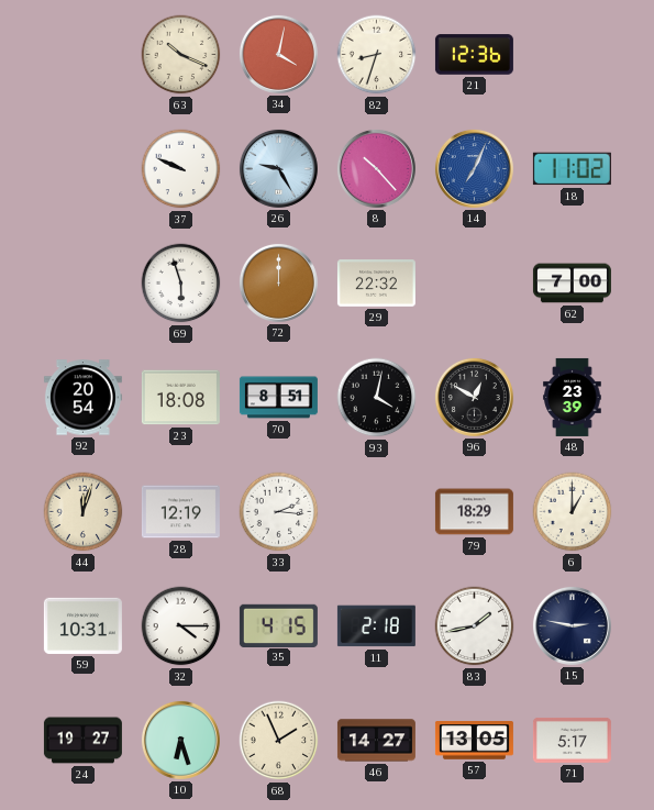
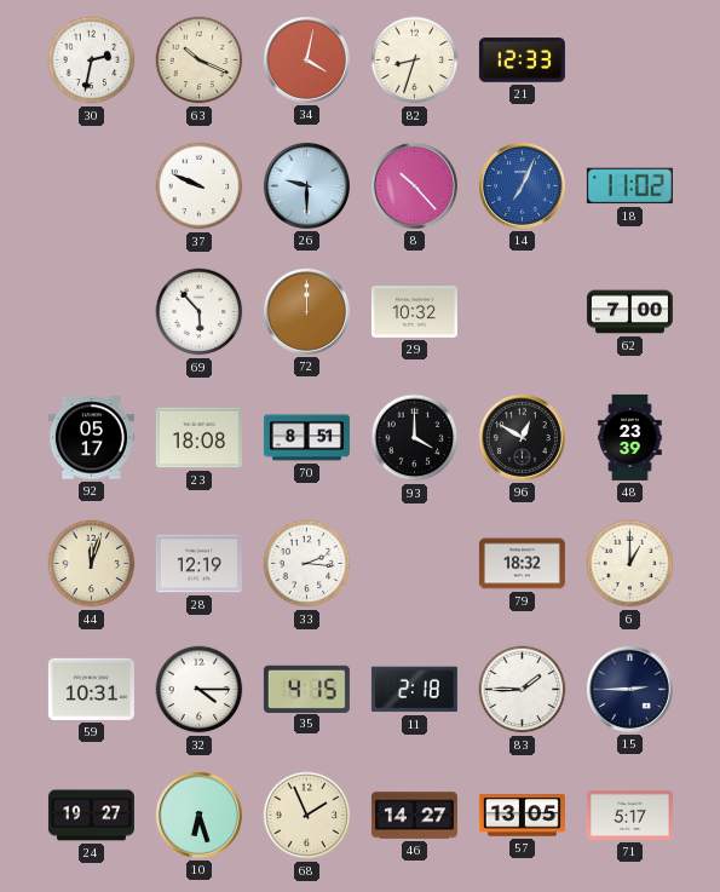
30: none -> 2:32
21: 12:36 -> 12:33
26: 9:25 -> 9:30
69: 5:57 -> 5:53
29: 22:32 -> 10:32
92: 20:54 -> 05:17
93: 4:02 -> 4:00
79: 18:29 -> 18:32
83: 1:43 -> 1:45
15: 2:47 -> 2:45
